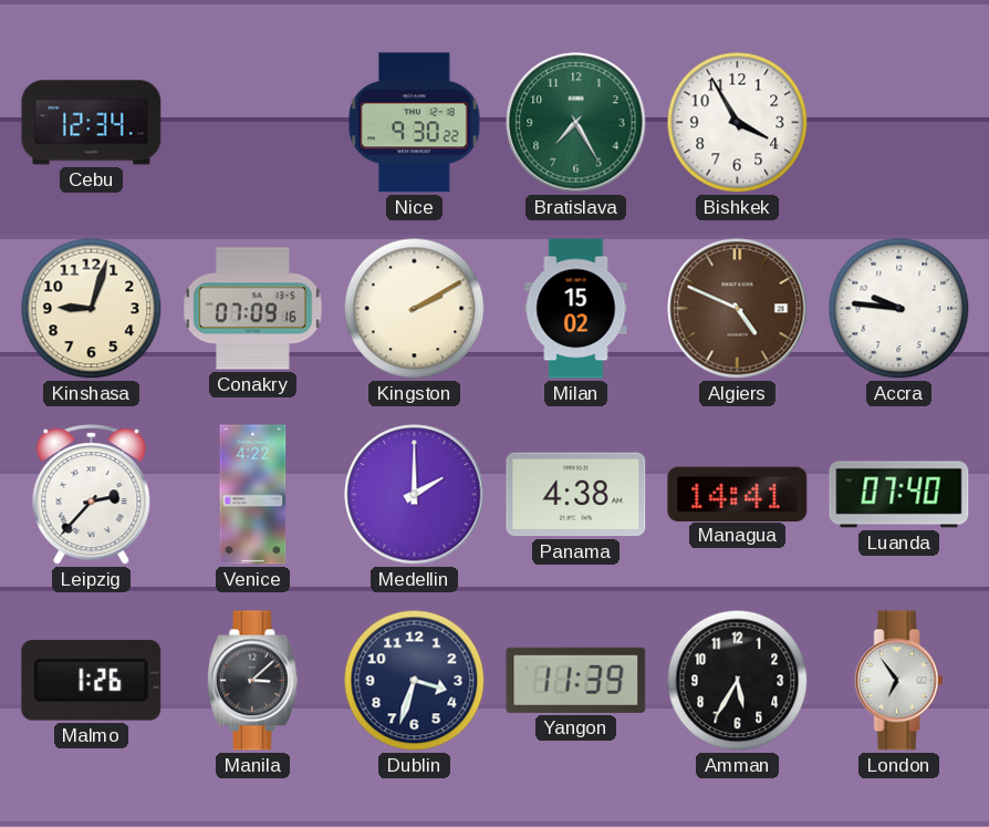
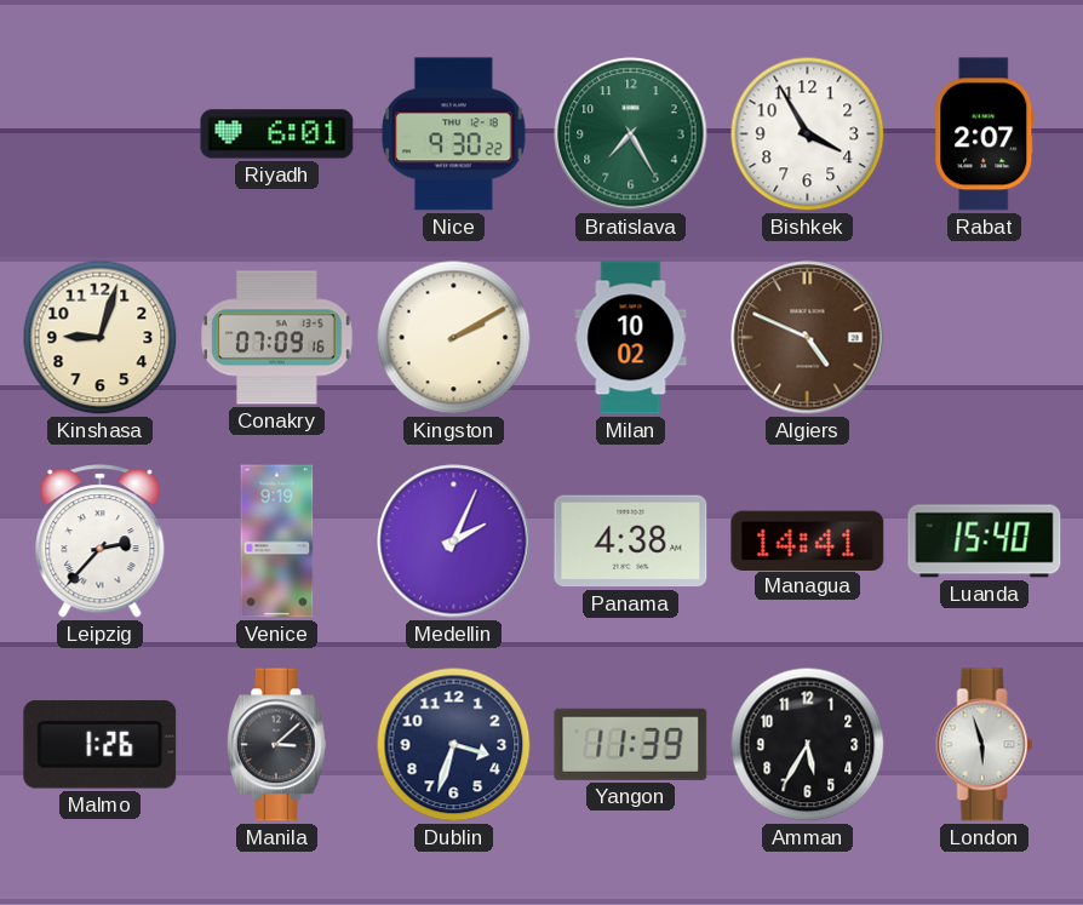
Cebu: 12:34 -> none
Riyadh: none -> 6:01
Rabat: none -> 2:07
Milan: 15:02 -> 10:02
Accra: 9:46 -> none
Venice: 4:22 -> 9:19
Medellin: 2:00 -> 2:04
Luanda: 07:40 -> 15:40
London: 6:54 -> 5:57
